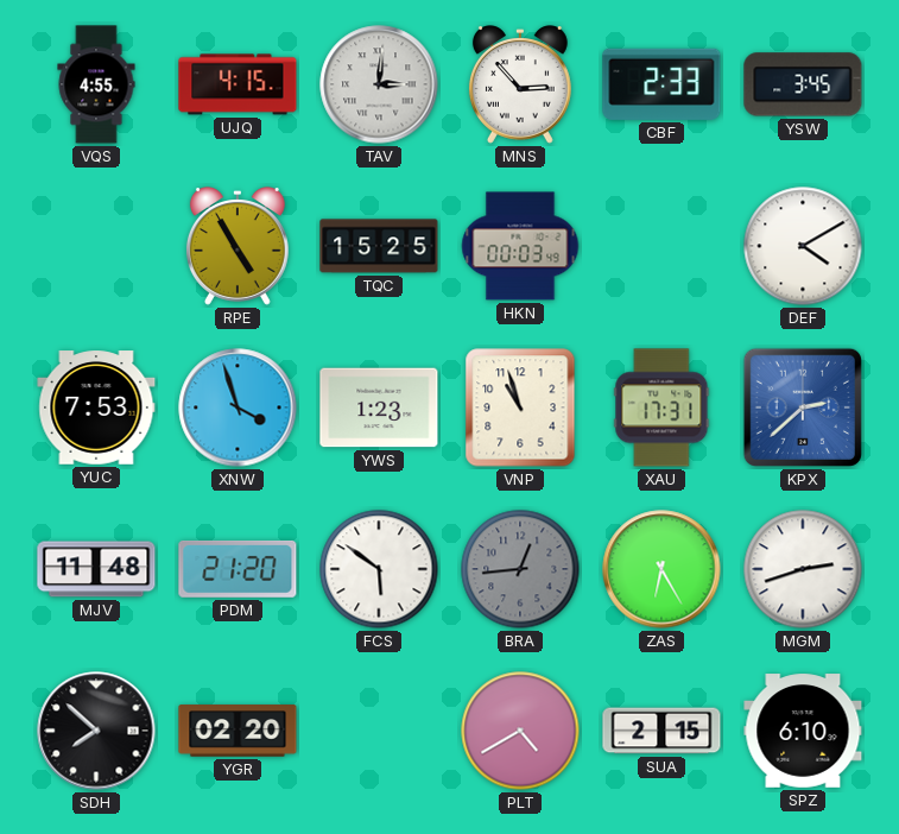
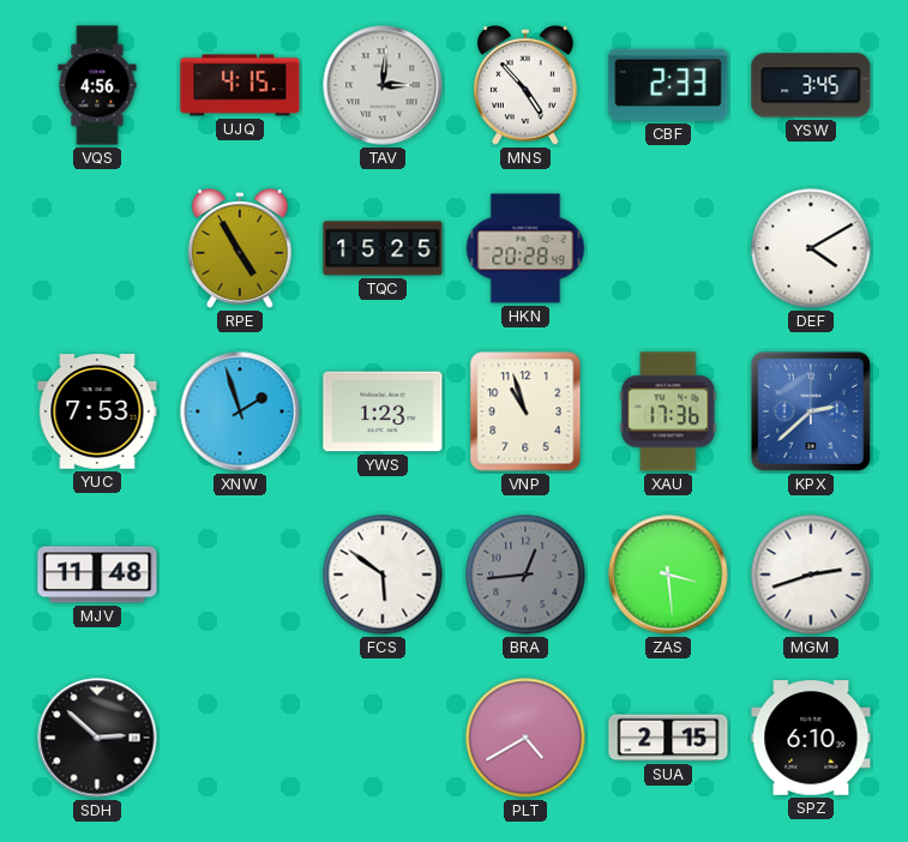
VQS: 4:55 -> 4:56
MNS: 2:53 -> 4:53
HKN: 00:03 -> 20:28
XNW: 3:57 -> 1:57
XAU: 17:31 -> 17:36
PDM: 21:20 -> none
ZAS: 6:25 -> 3:29
SDH: 7:52 -> 2:52
YGR: 02:20 -> none
